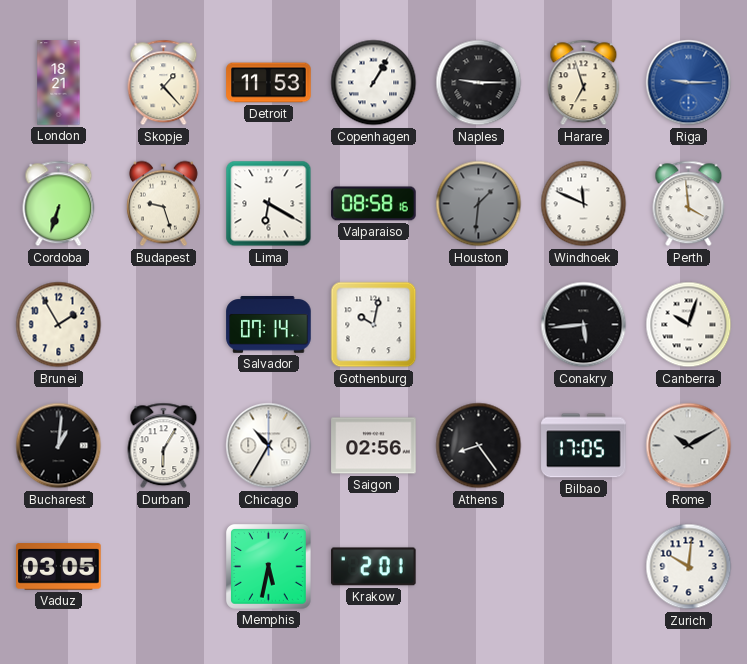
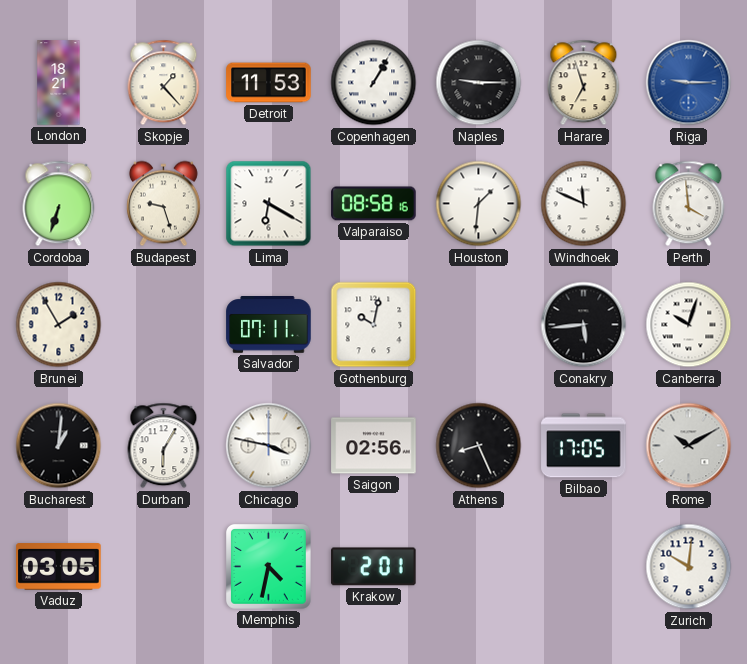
Houston dial: grey -> white
Salvador: 07:14 -> 07:11
Chicago: 10:35 -> 3:47
Athens: 8:24 -> 8:26
Memphis: 5:32 -> 4:32
